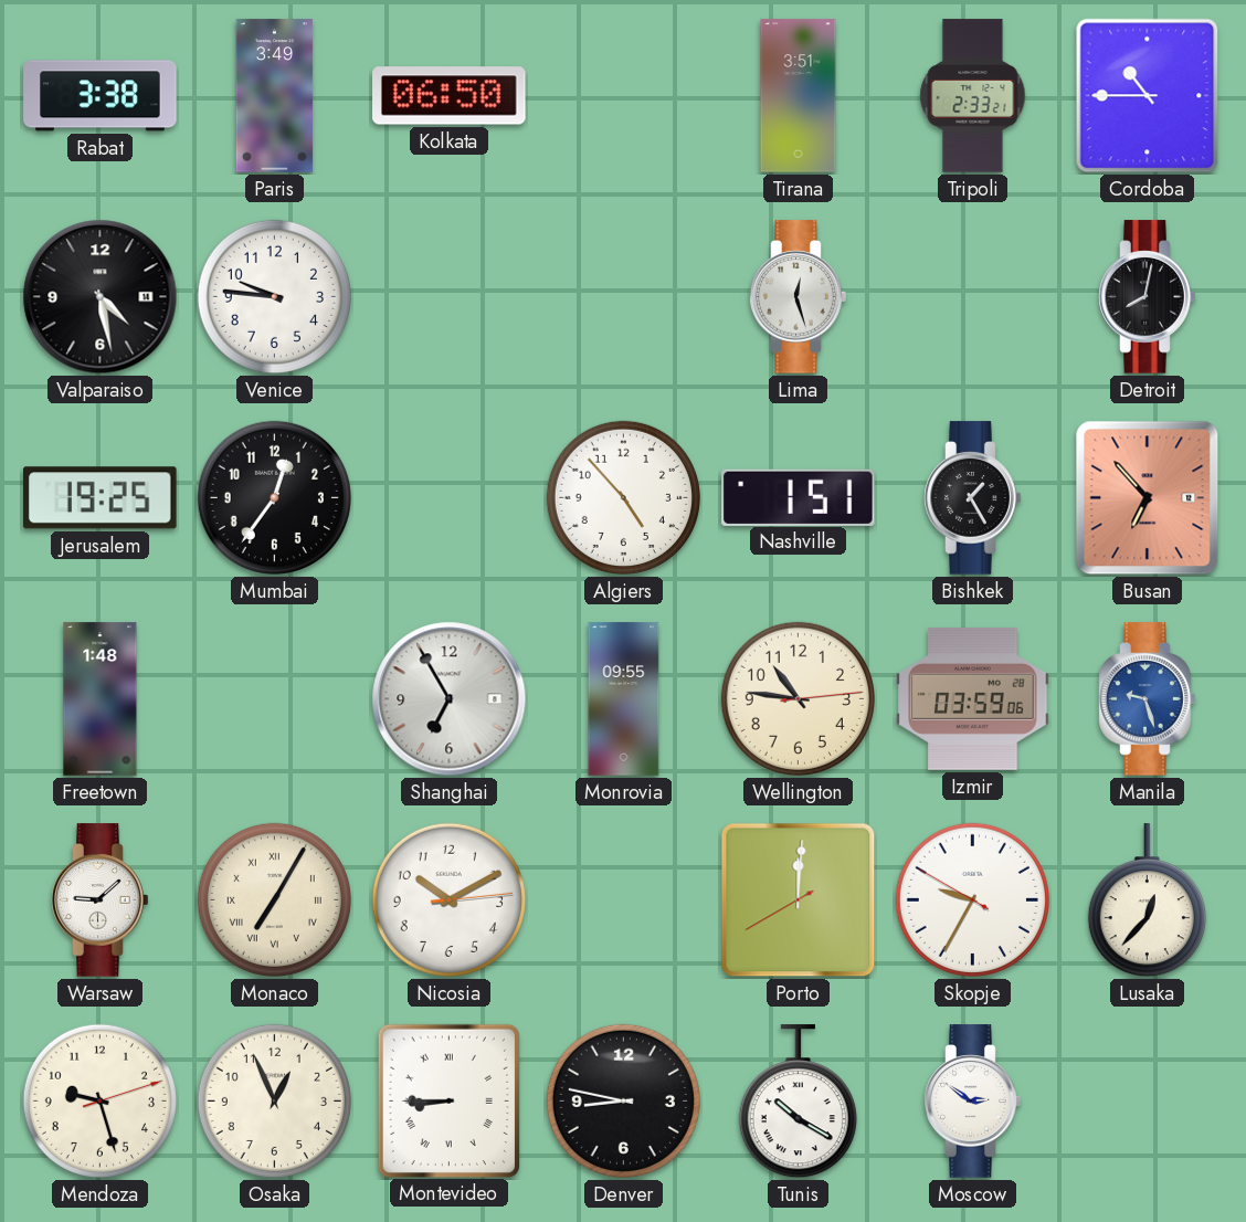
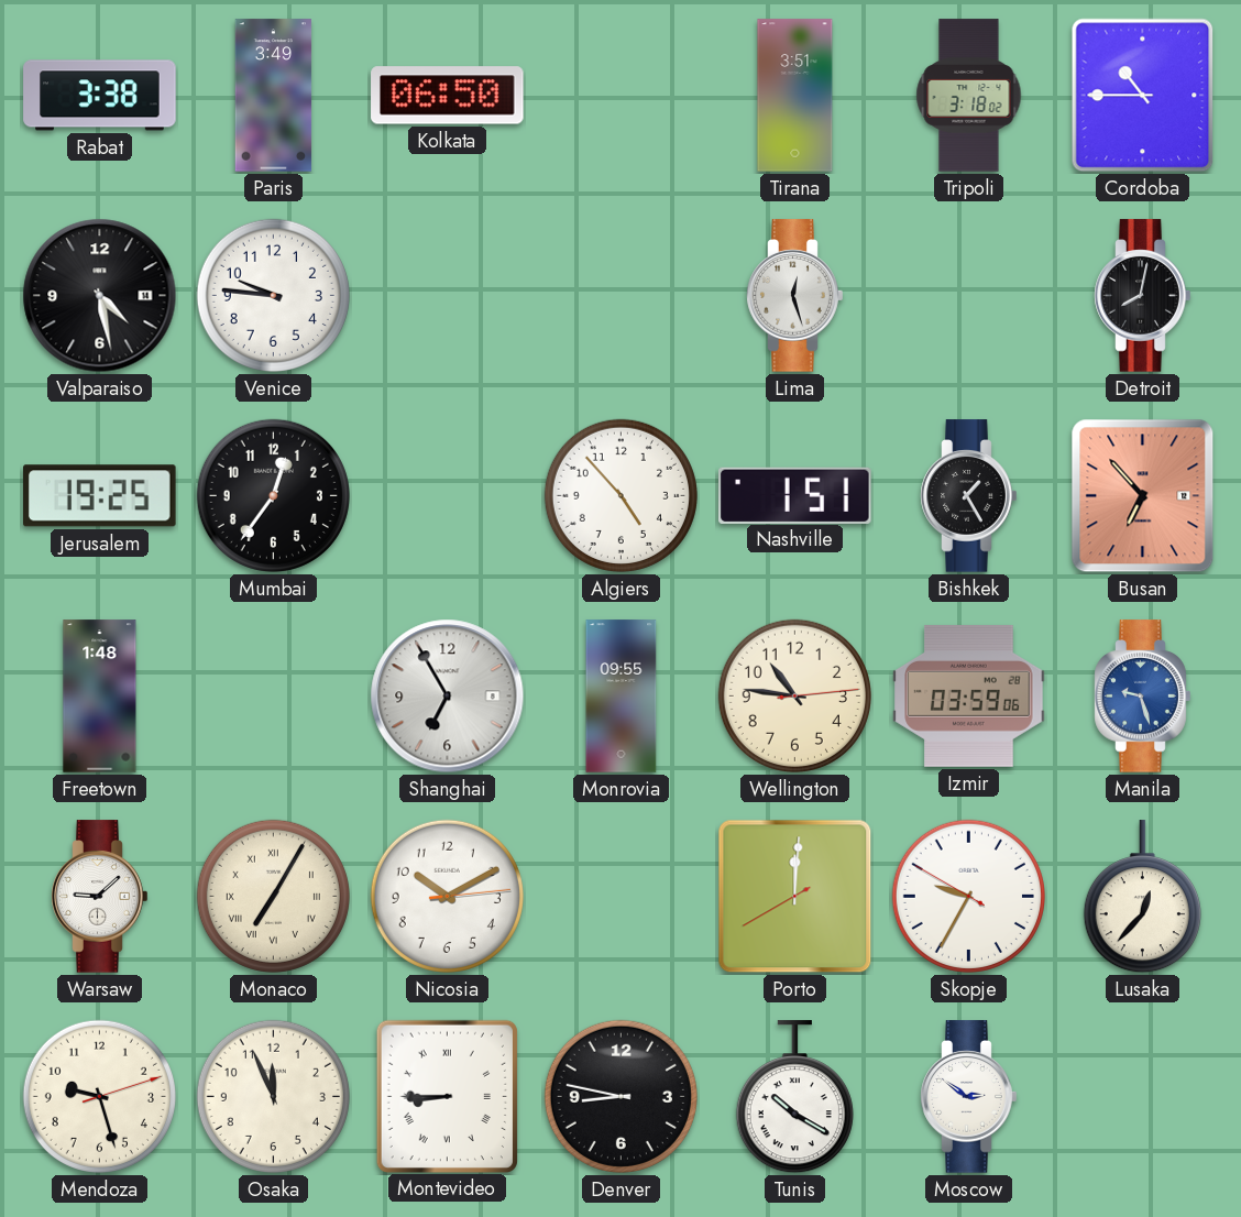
Tripoli: 2:33 -> 3:18
Osaka: 12:56 -> 11:56
